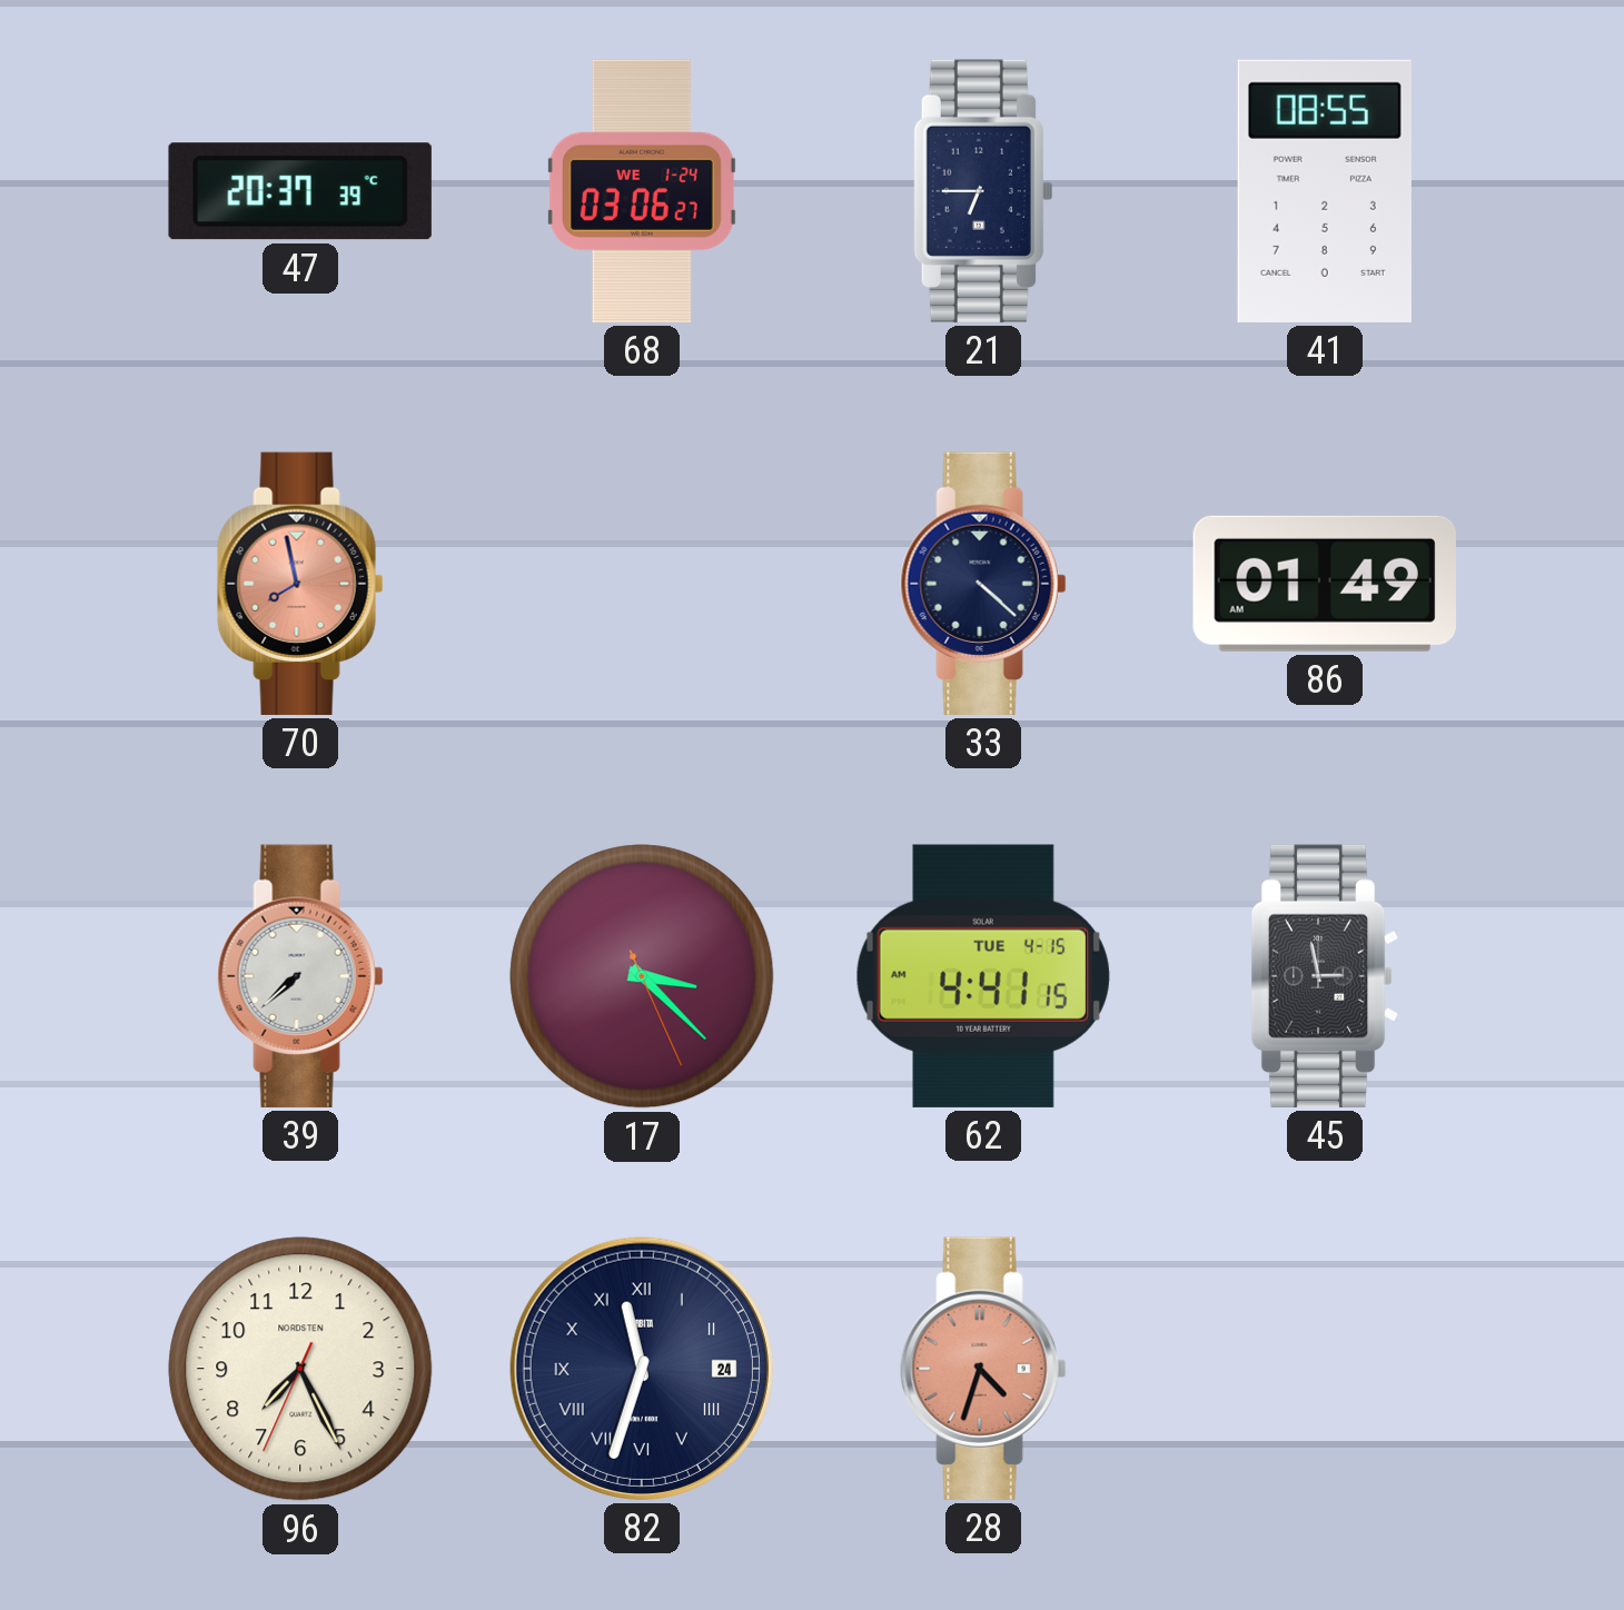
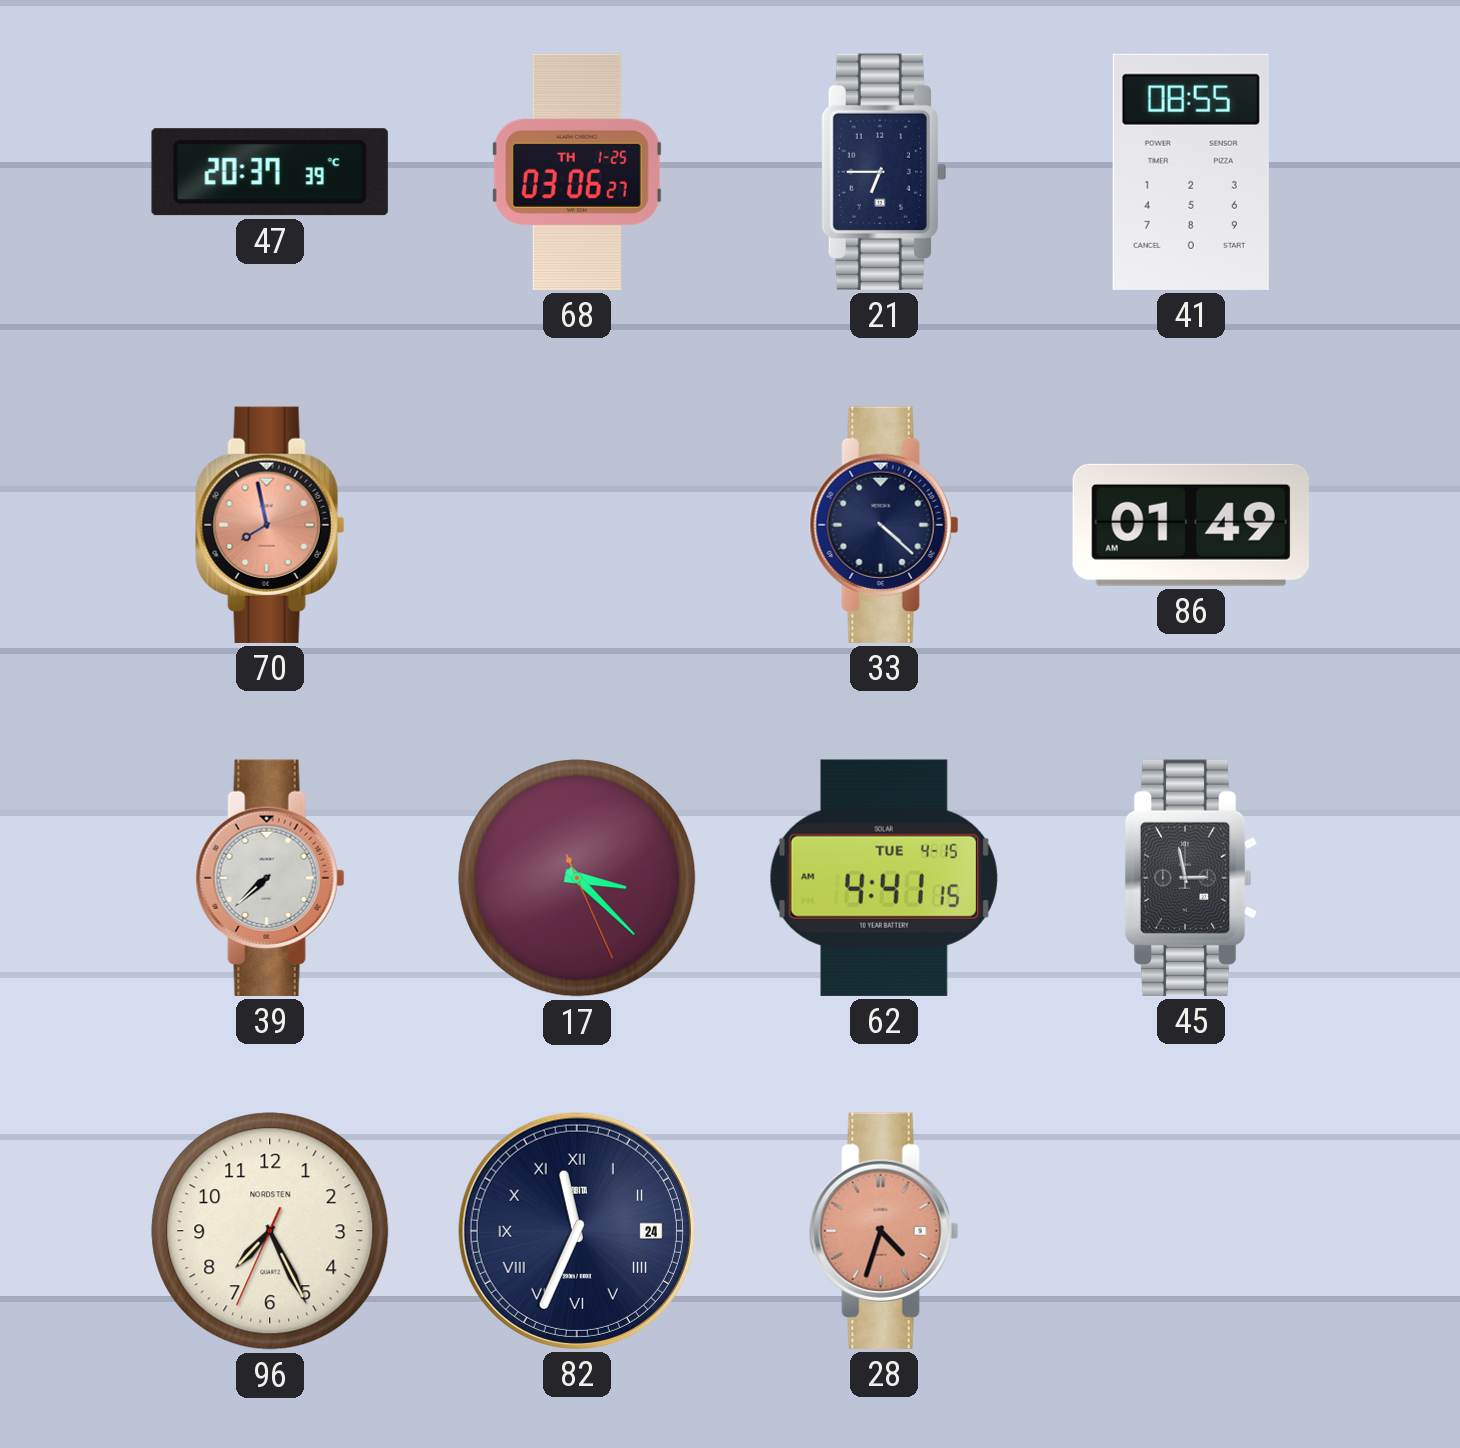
68 date: WE 1-24 -> TH 1-25
82: 11:33 -> 11:34
